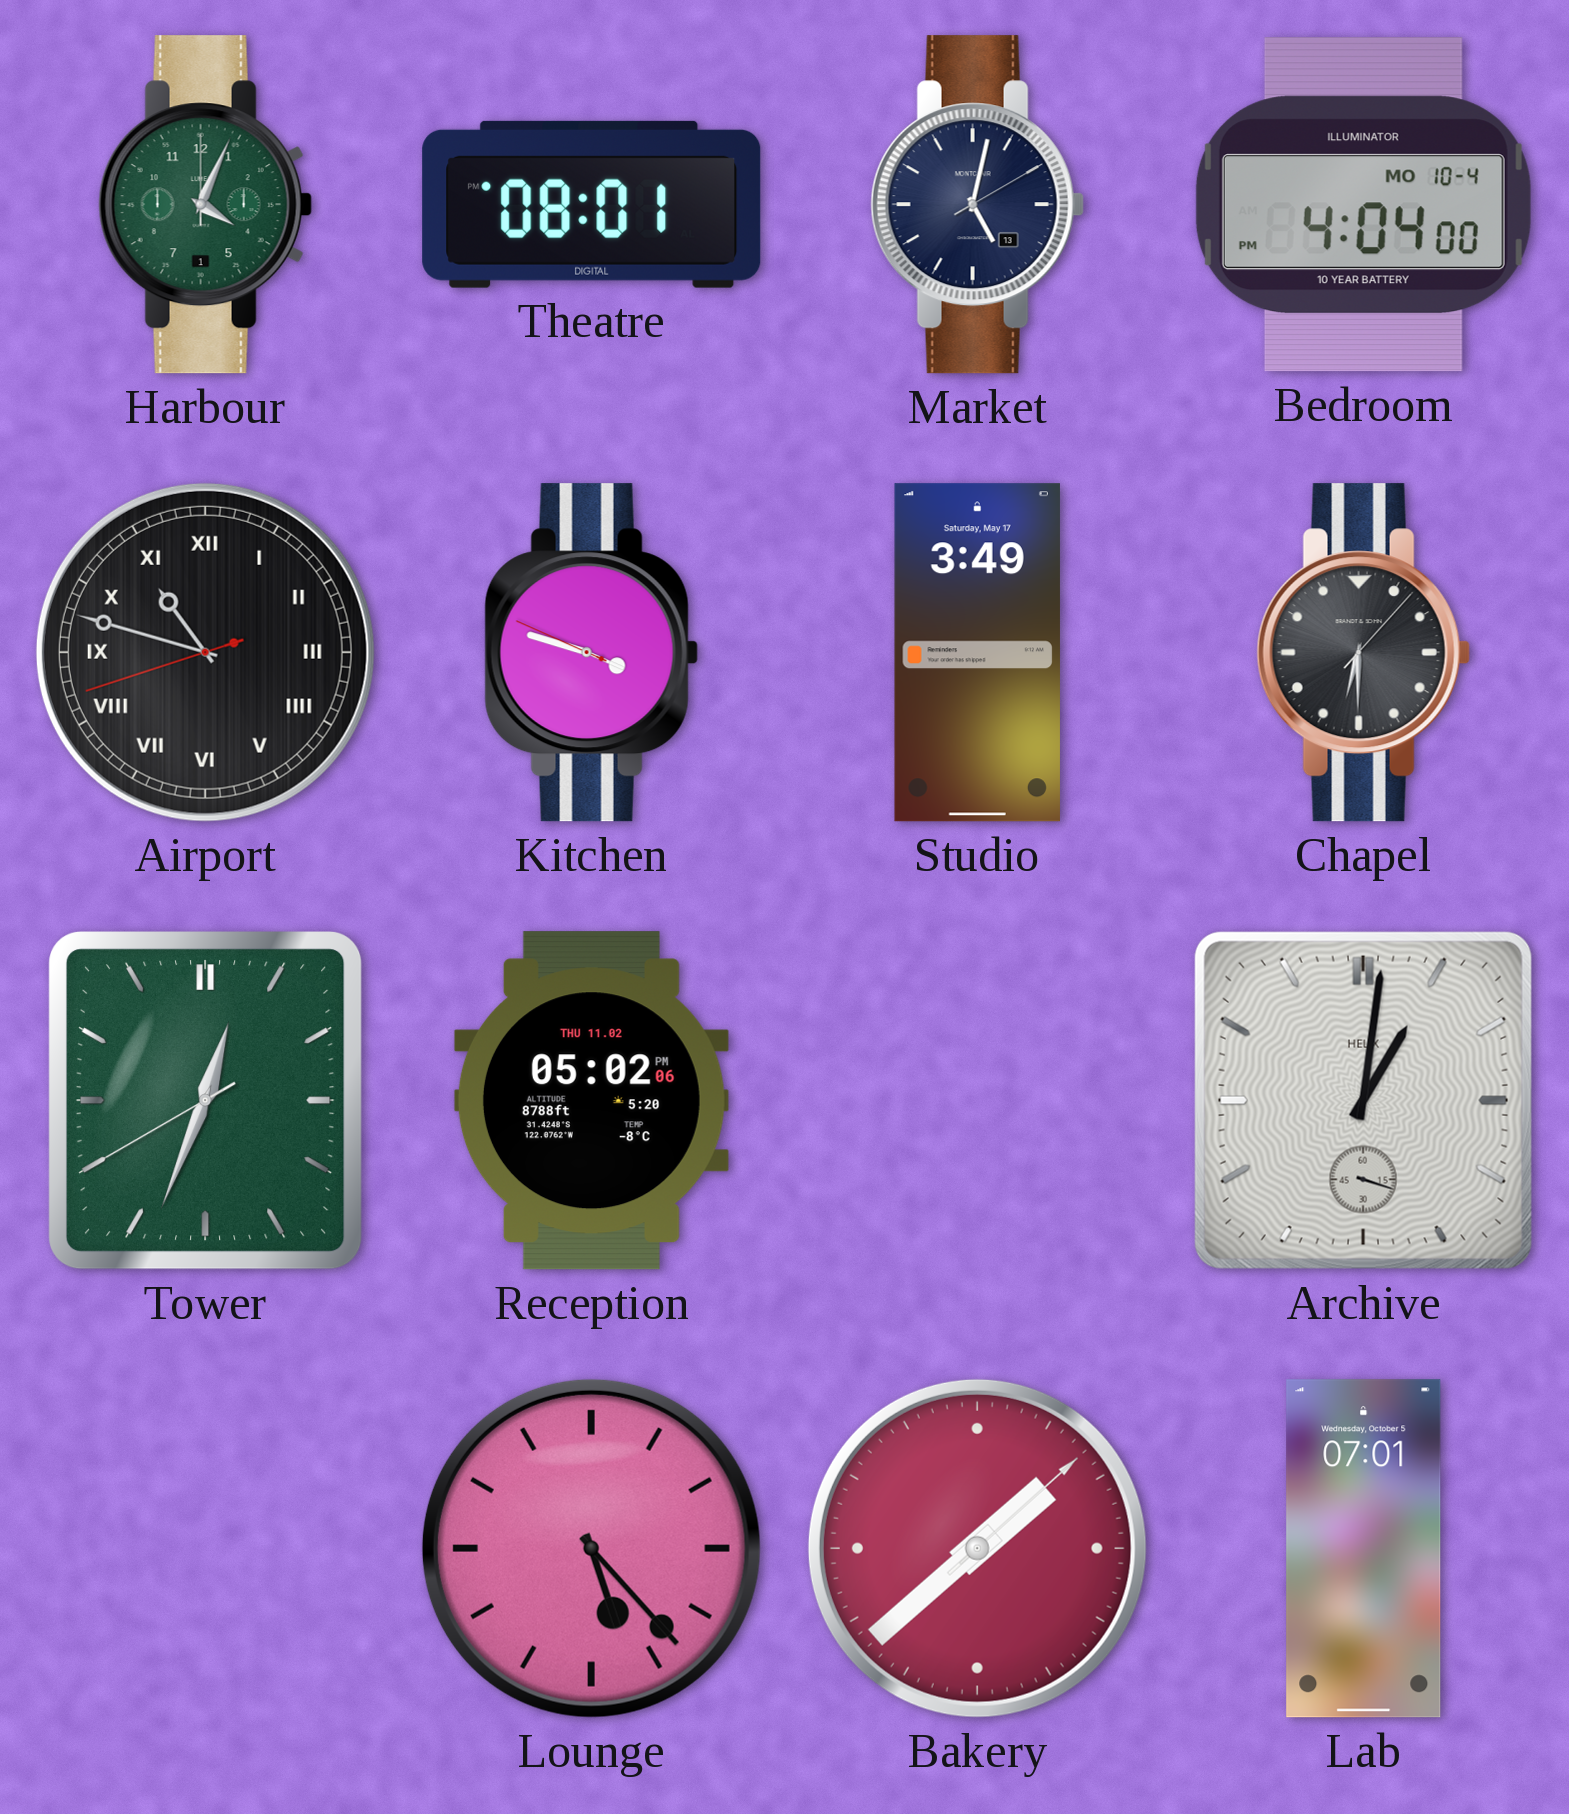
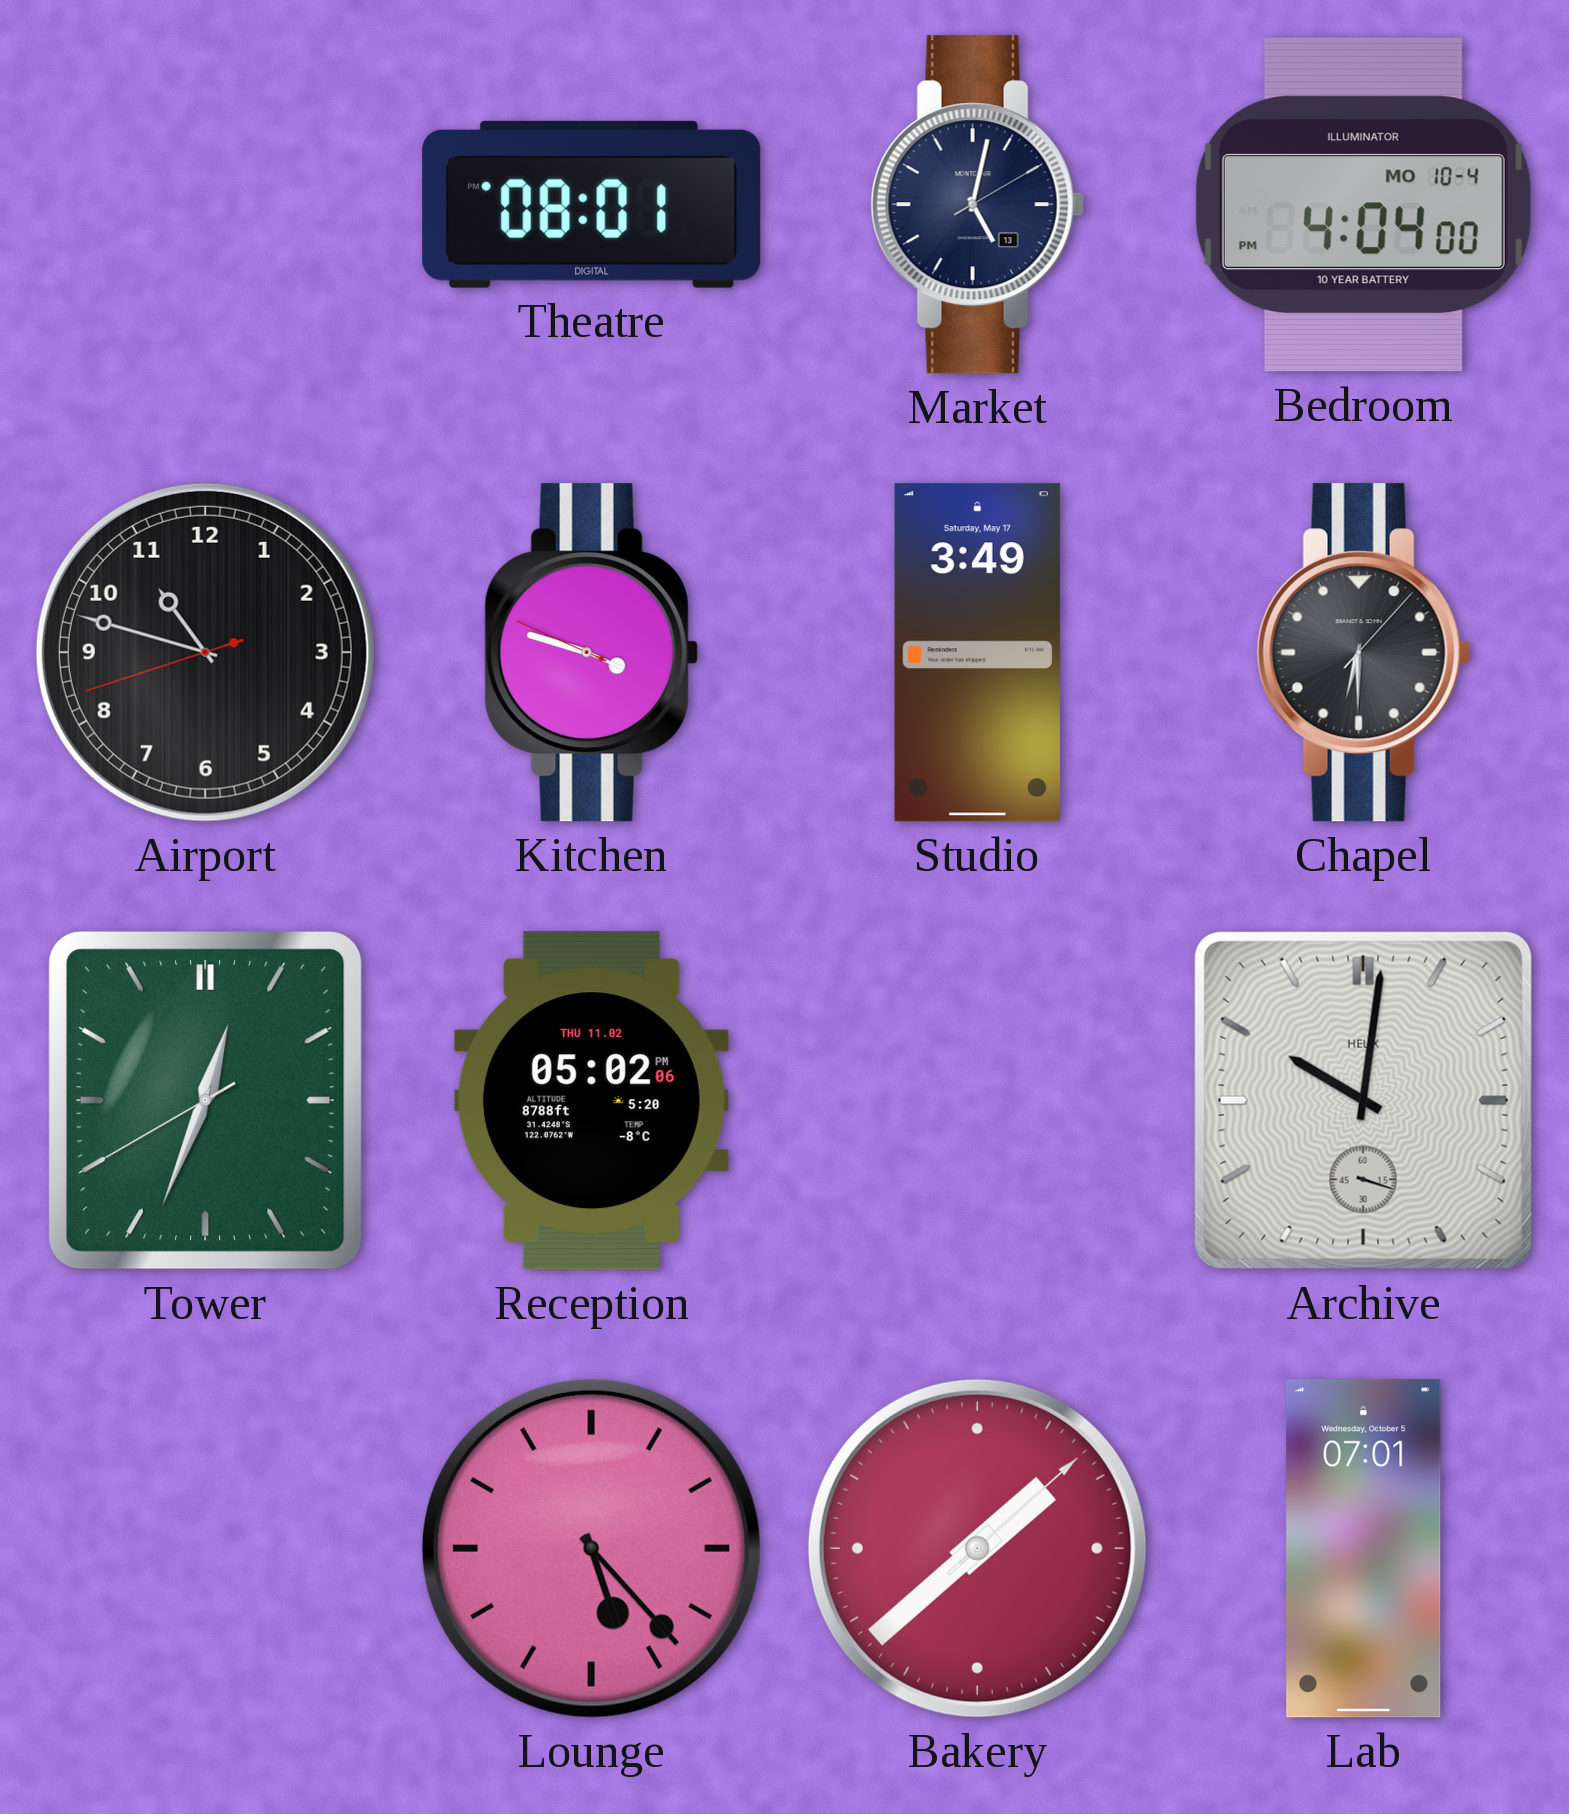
Harbour: 4:04 -> none
Airport numerals: Roman -> Arabic
Archive: 1:01 -> 10:01
